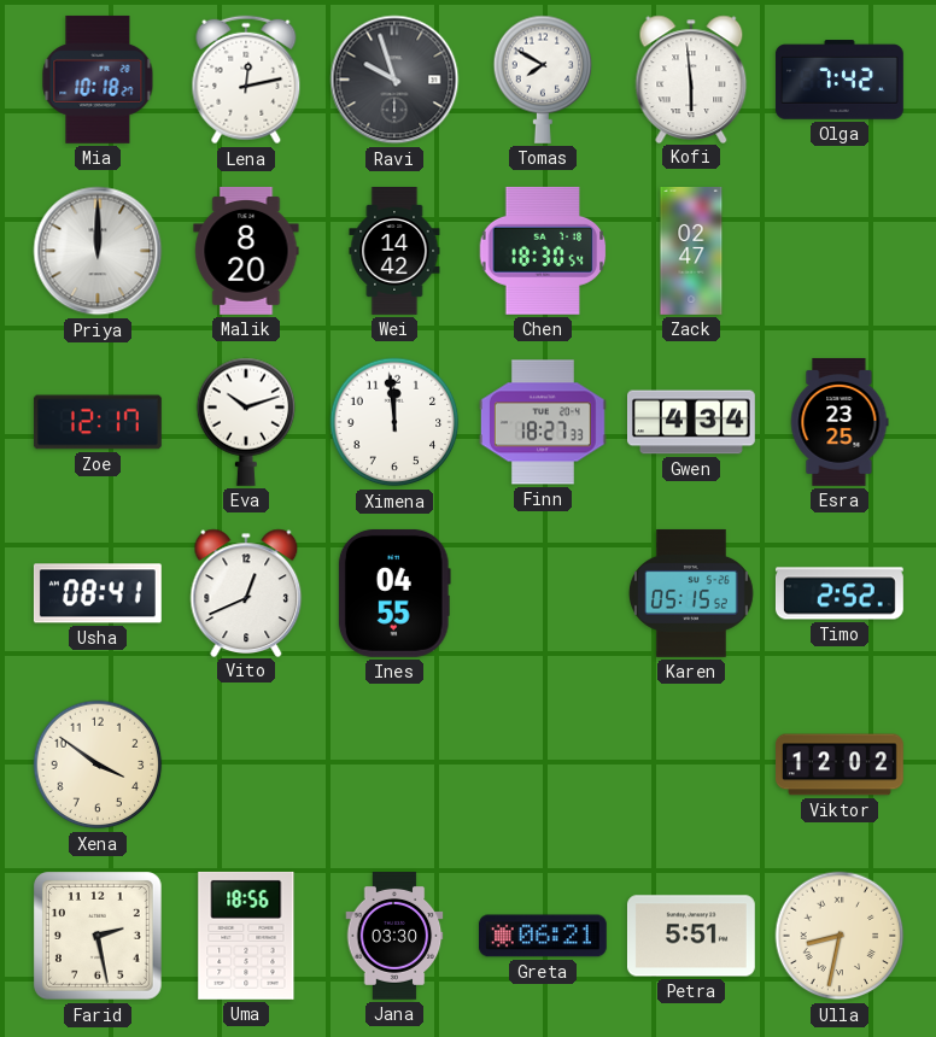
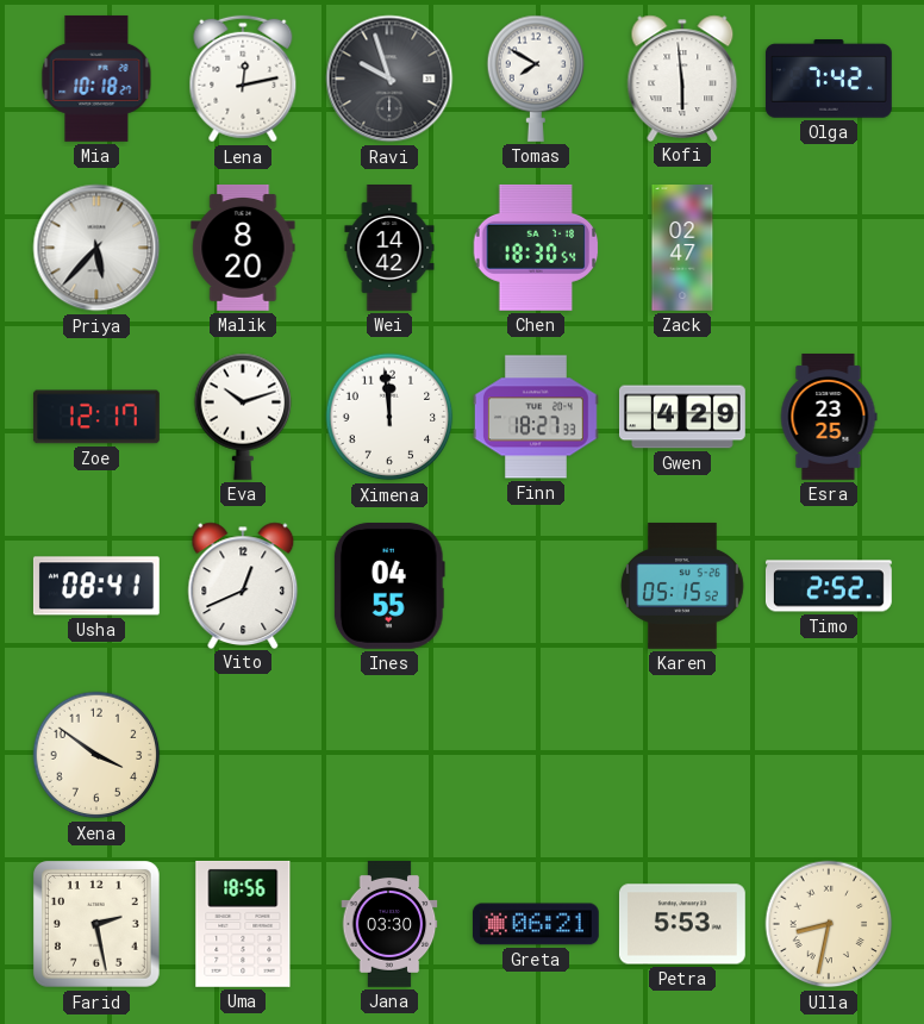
Priya: 12:00 -> 5:37
Gwen: 4:34 -> 4:29
Viktor: 12:02 -> none
Petra: 5:51 -> 5:53
